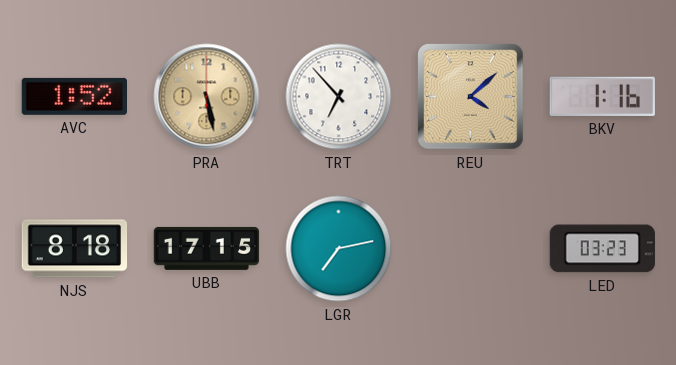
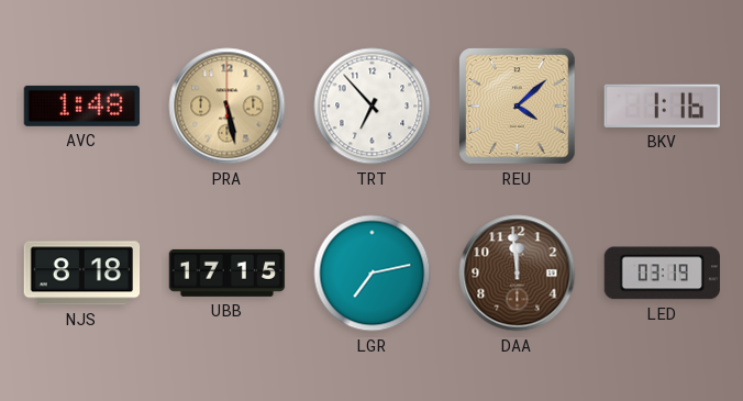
AVC: 1:52 -> 1:48
DAA: none -> 11:59
LED: 03:23 -> 03:19
